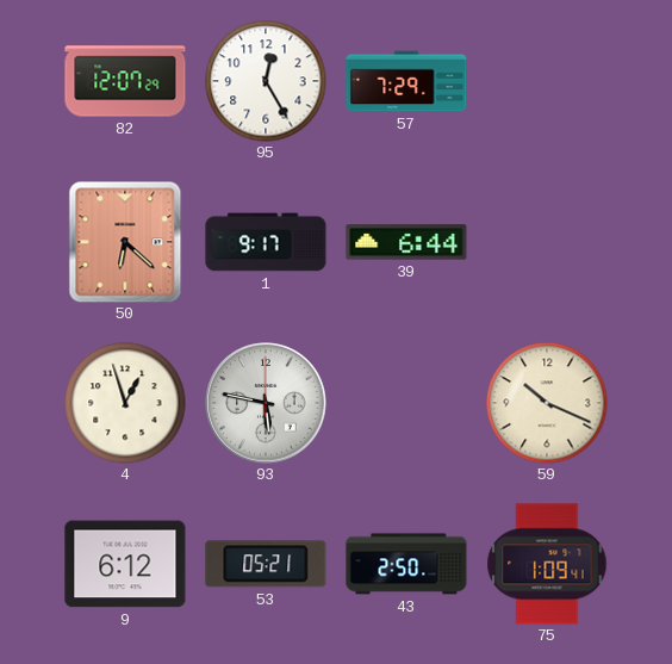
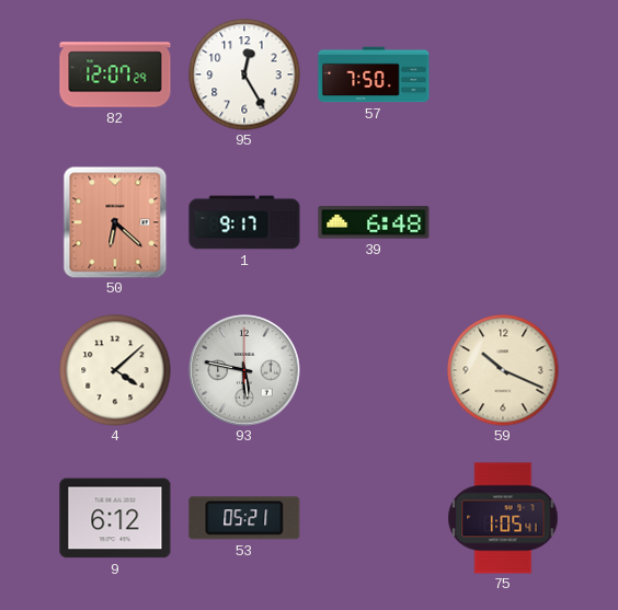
57: 7:29 -> 7:50
39: 6:44 -> 6:48
4: 12:57 -> 4:08
43: 2:50 -> none
75: 1:09 -> 1:05
